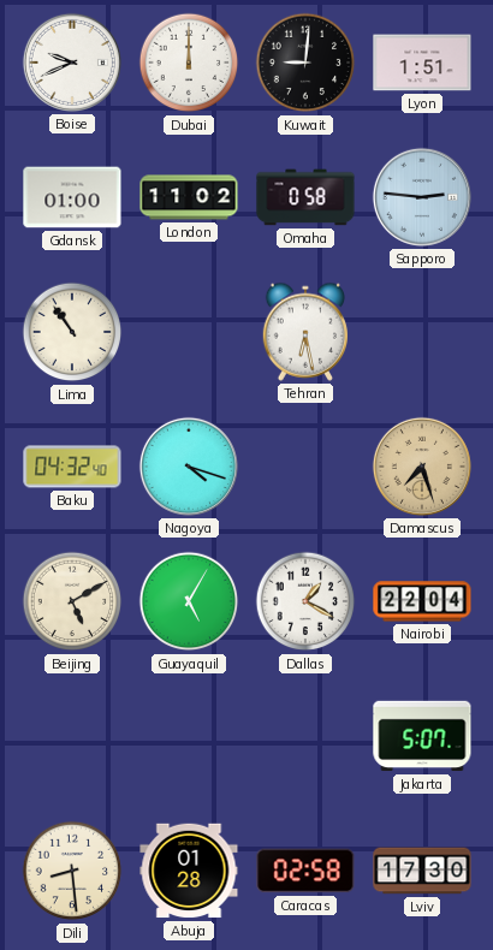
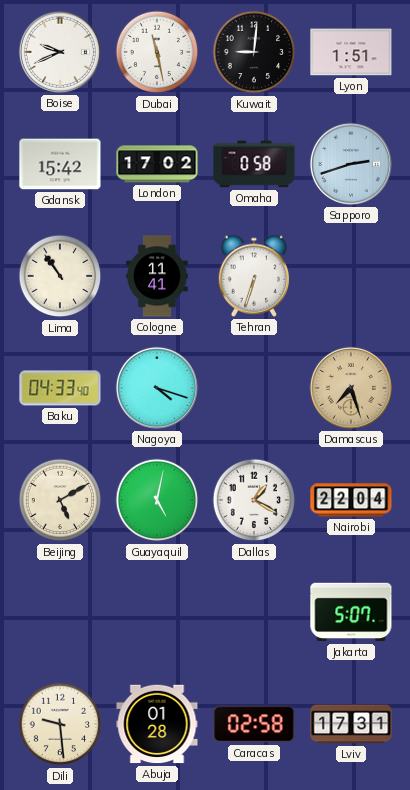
Dubai: 12:00 -> 11:28
Gdansk: 01:00 -> 15:42
London: 11:02 -> 17:02
Sapporo: 2:46 -> 2:42
Cologne: none -> 11:41
Tehran: 6:28 -> 6:33
Baku: 04:32 -> 04:33
Guayaquil: 5:05 -> 5:02
Dili: 8:29 -> 9:29
Lviv: 17:30 -> 17:31
